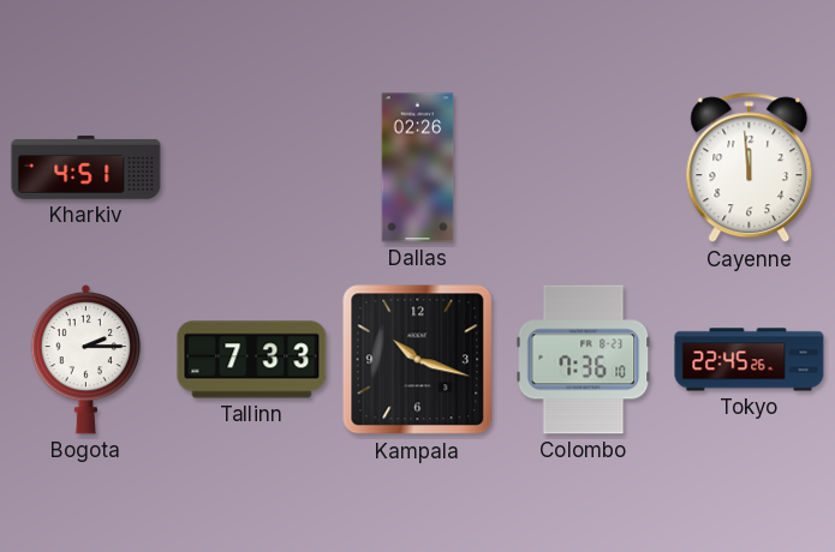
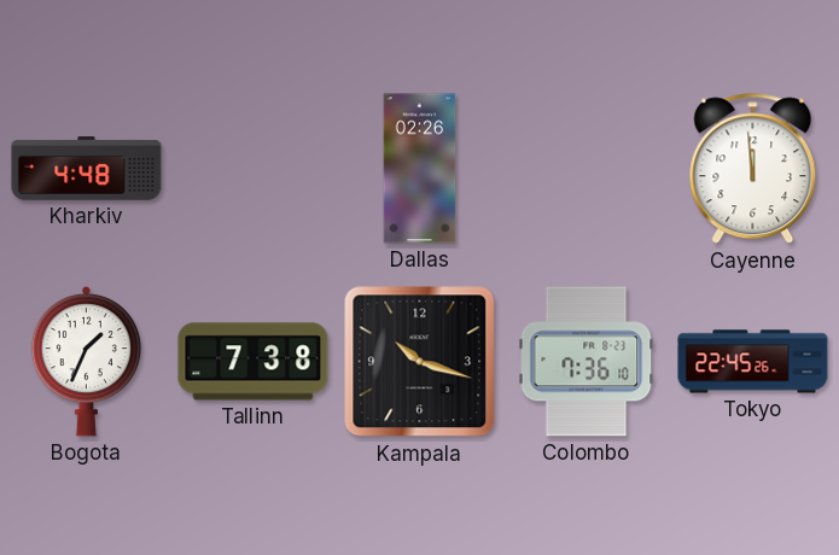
Kharkiv: 4:51 -> 4:48
Bogota: 2:15 -> 1:34
Tallinn: 7:33 -> 7:38
